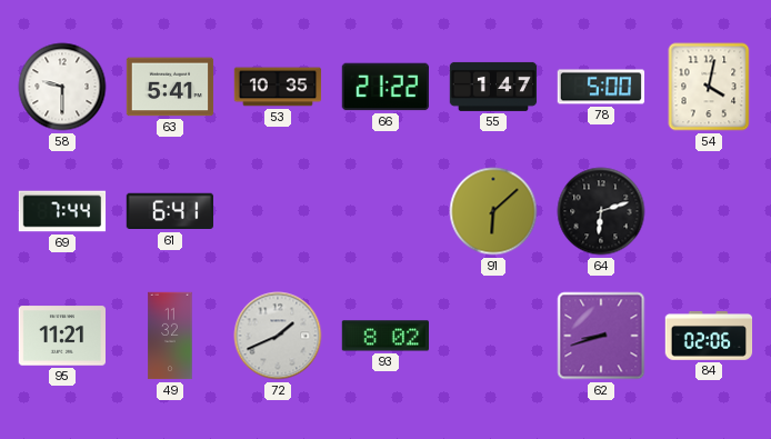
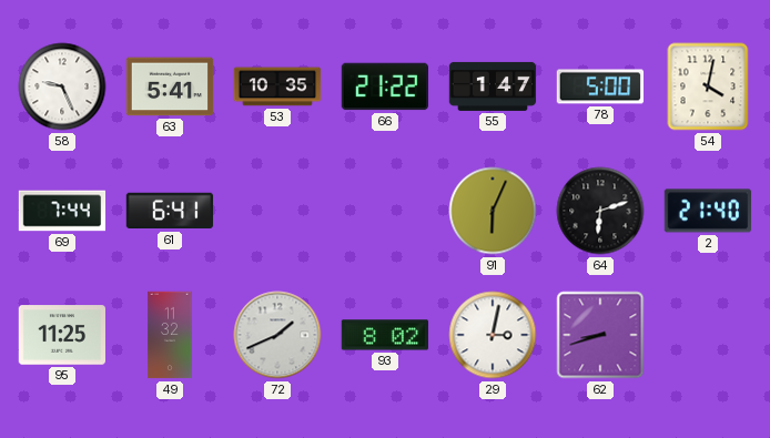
58: 9:30 -> 9:26
91: 6:08 -> 6:04
2: none -> 21:40
95: 11:21 -> 11:25
29: none -> 3:02
84: 02:06 -> none
